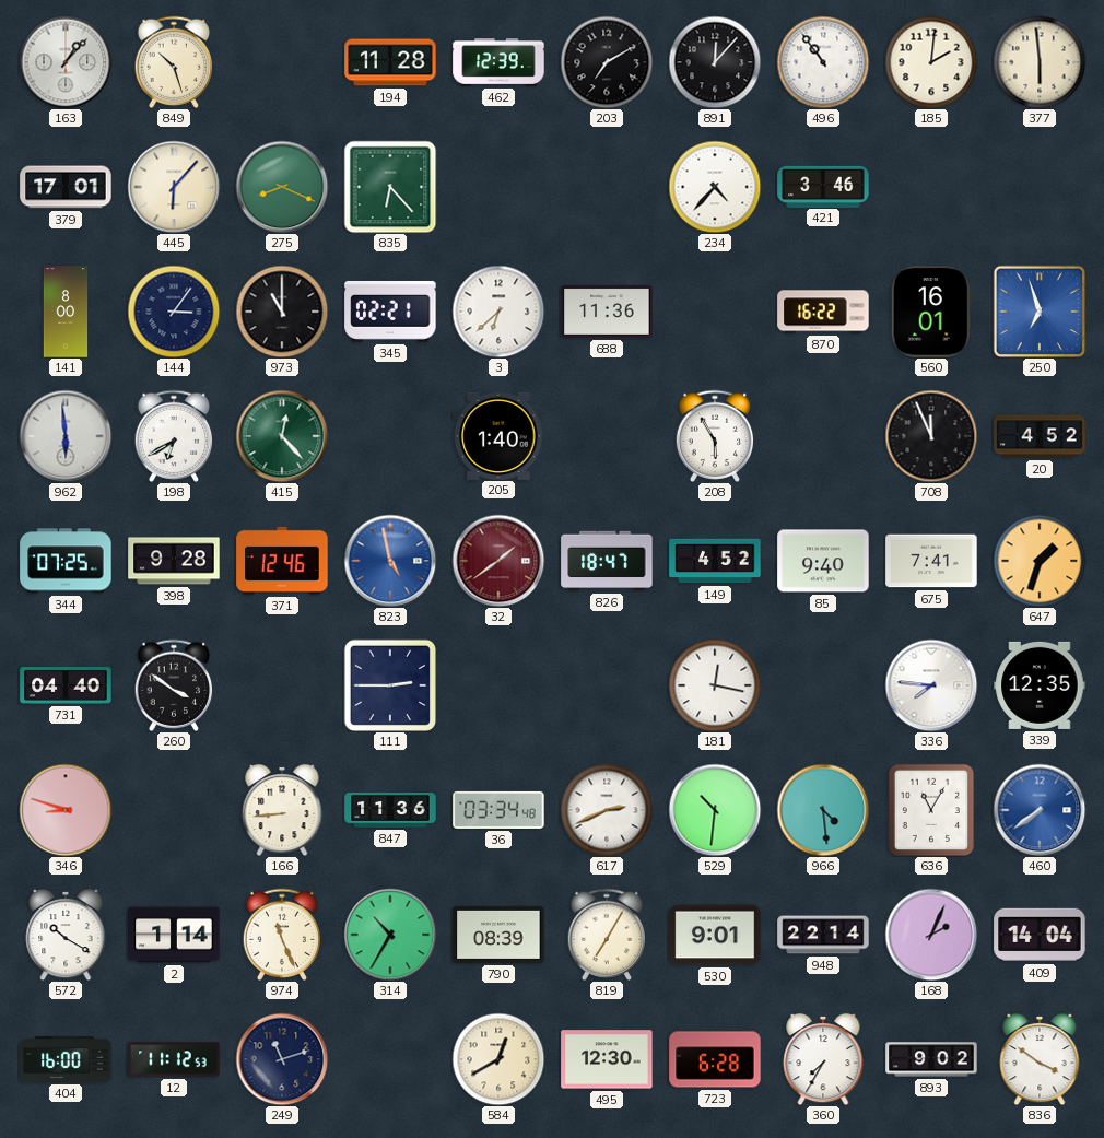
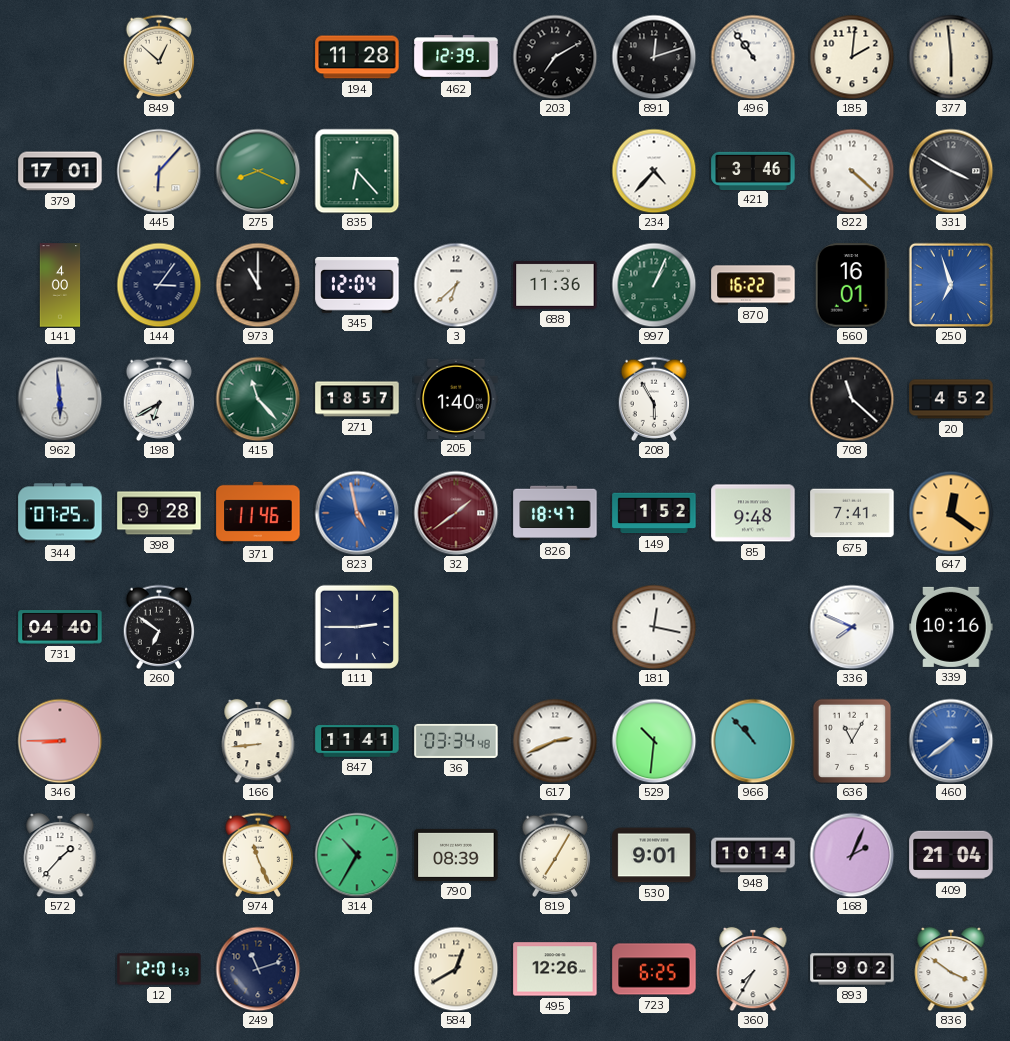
163: 1:07 -> none
849: 10:27 -> 12:52
891: 12:07 -> 12:12
822: none -> 4:22
331: none -> 3:50
141: 8:00 -> 4:00
345: 02:21 -> 12:04
997: none -> 1:04
415: 12:23 -> 11:23
271: none -> 18:57
708: 11:56 -> 11:22
371: 12:46 -> 11:46
149: 4:52 -> 1:52
85: 9:40 -> 9:48
647: 1:33 -> 12:21
260: 3:51 -> 6:51
336: 7:46 -> 7:49
339: 12:35 -> 10:16
346: 8:48 -> 8:45
847: 11:36 -> 11:41
966: 4:29 -> 10:53
572: 10:20 -> 1:37
2: 1:14 -> none
948: 22:14 -> 10:14
409: 14:04 -> 21:04
404: 16:00 -> none
12: 11:12 -> 12:01
495: 12:30 -> 12:26
723: 6:28 -> 6:25
